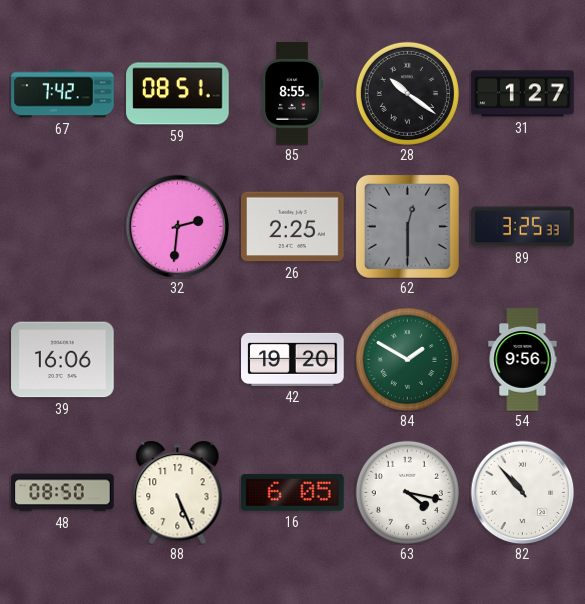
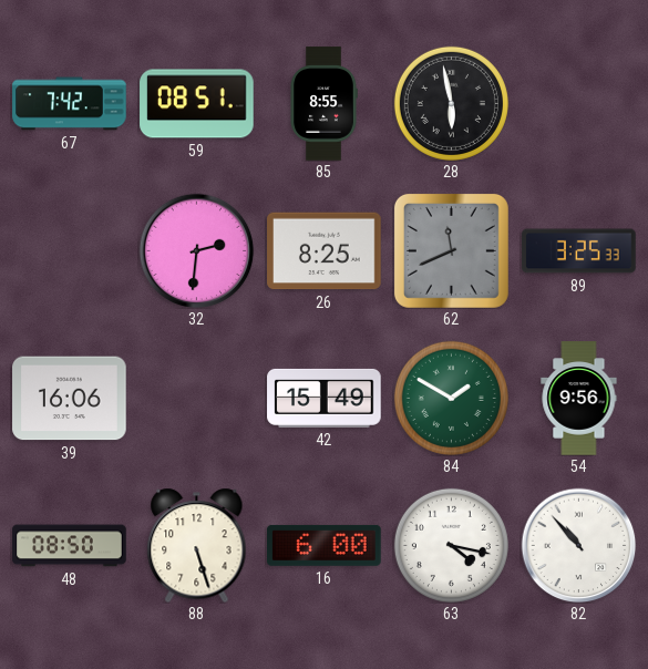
28: 10:21 -> 5:58
31: 1:27 -> none
26: 2:25 -> 8:25
62: 12:30 -> 11:41
42: 19:20 -> 15:49
88: 5:26 -> 5:27
16: 6:05 -> 6:00
